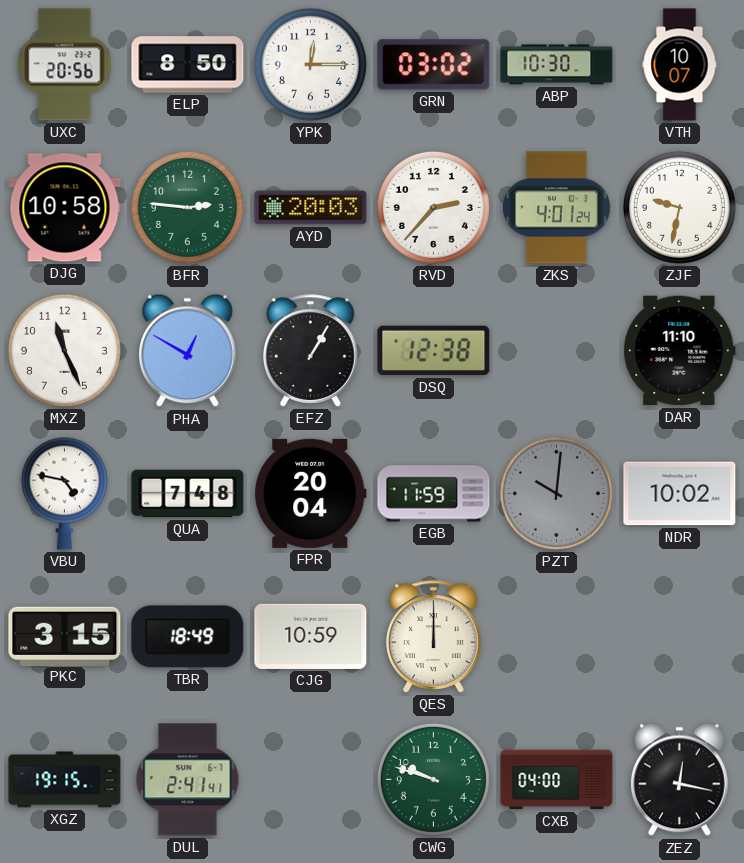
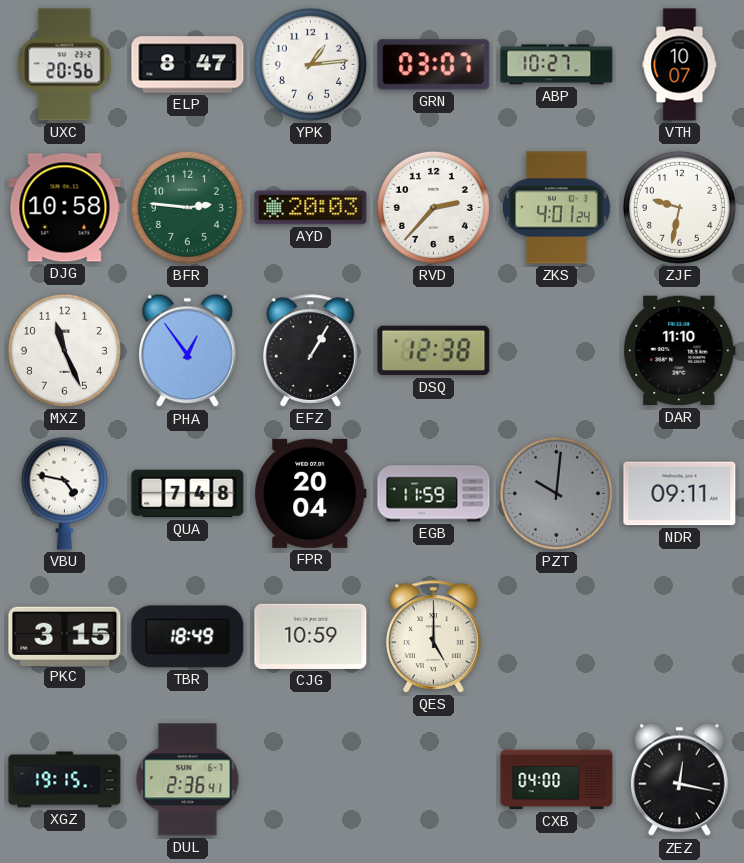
ELP: 8:50 -> 8:47
YPK: 12:15 -> 1:14
GRN: 03:02 -> 03:07
ABP: 10:30 -> 10:27
PHA: 12:50 -> 12:54
NDR: 10:02 -> 09:11
QES: 12:00 -> 5:00
DUL: 2:41 -> 2:36
CWG: 9:48 -> none
